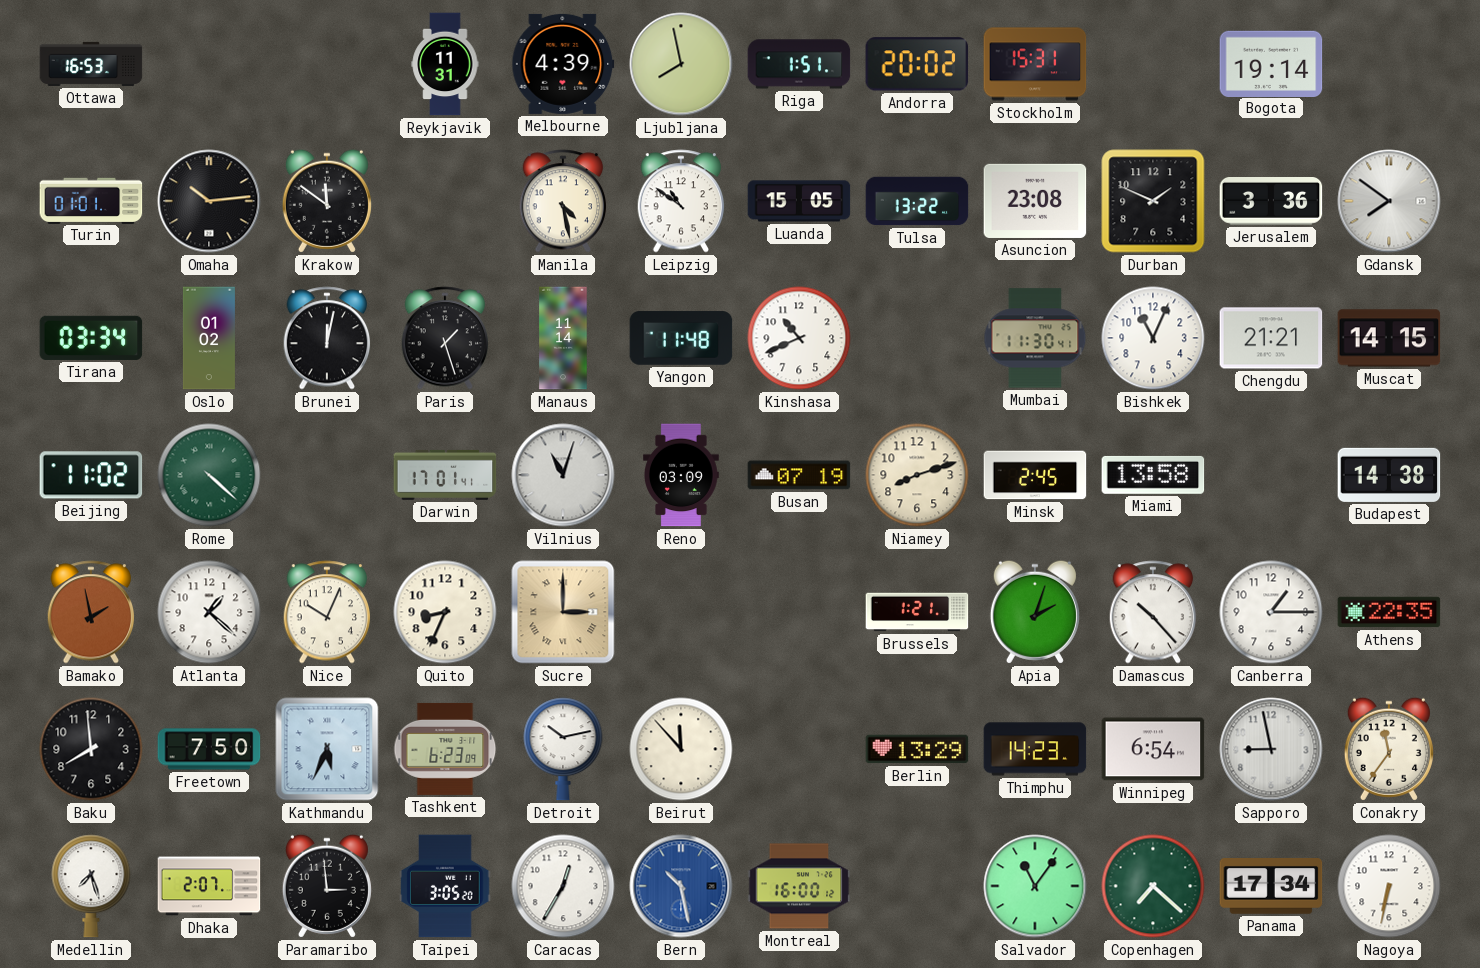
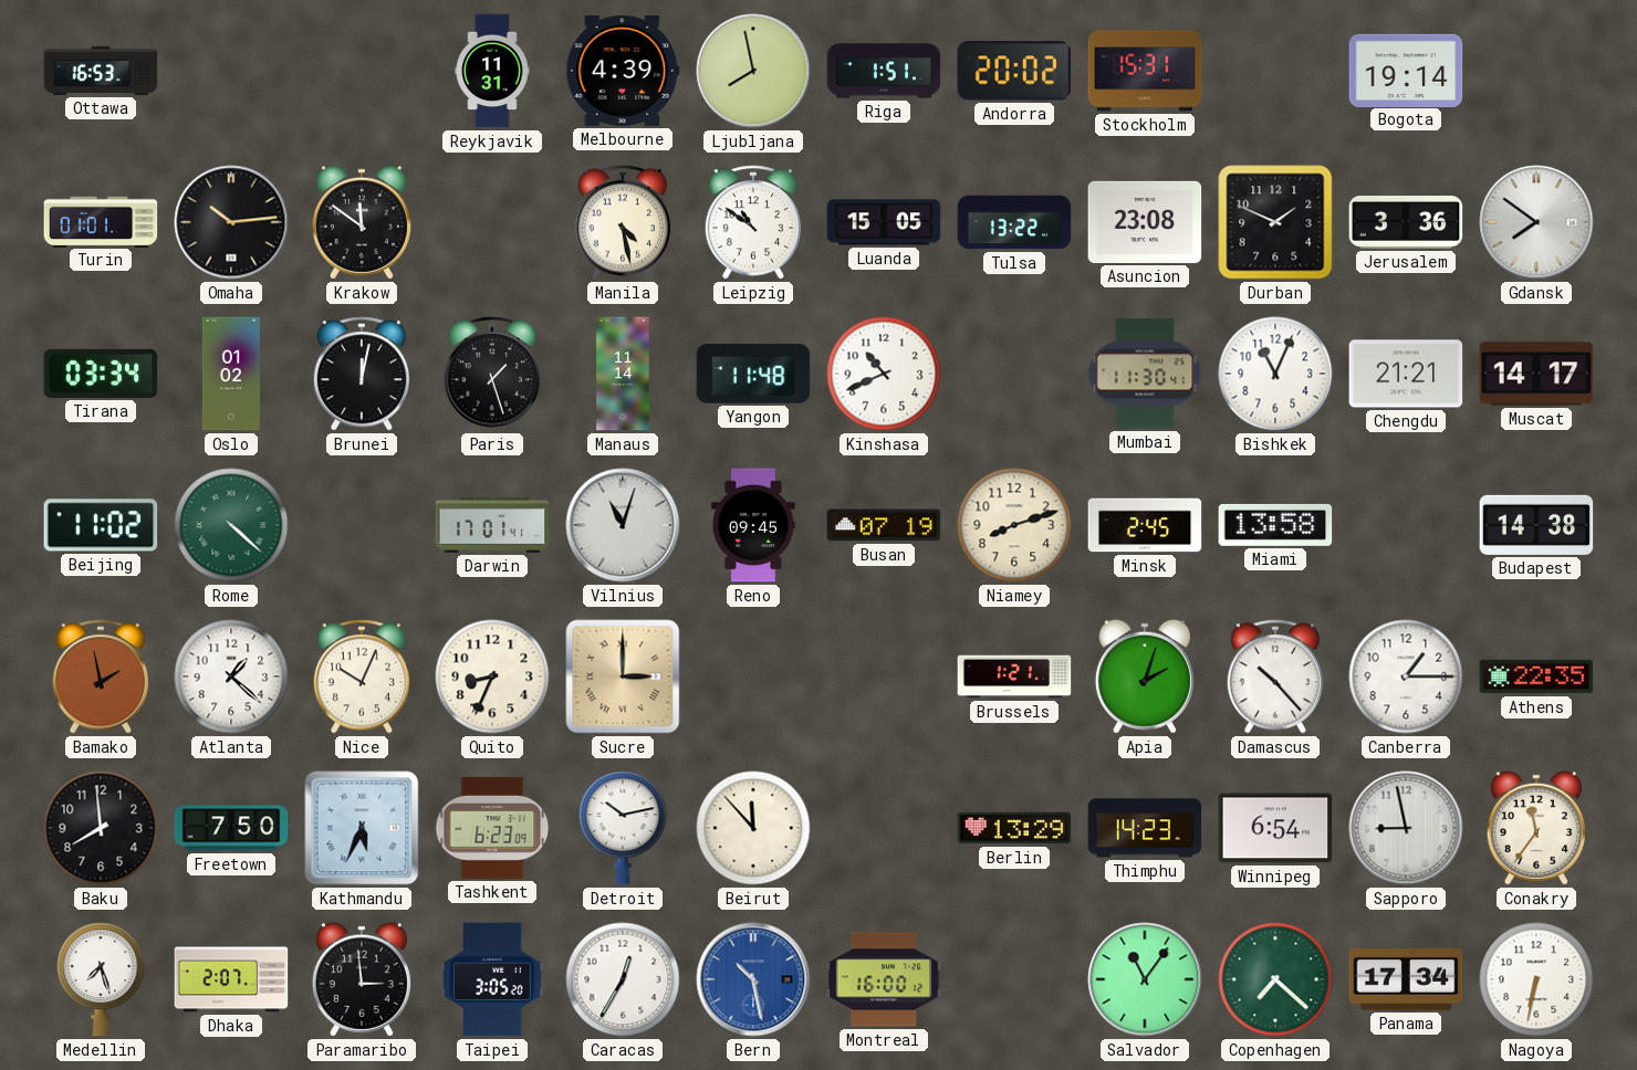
Muscat: 14:15 -> 14:17
Reno: 03:09 -> 09:45
